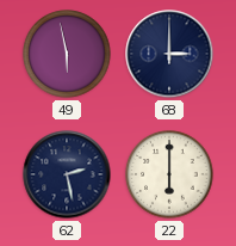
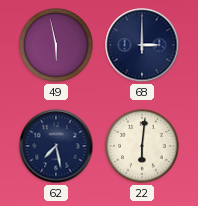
62: 2:28 -> 7:28
22: 6:00 -> 6:01
